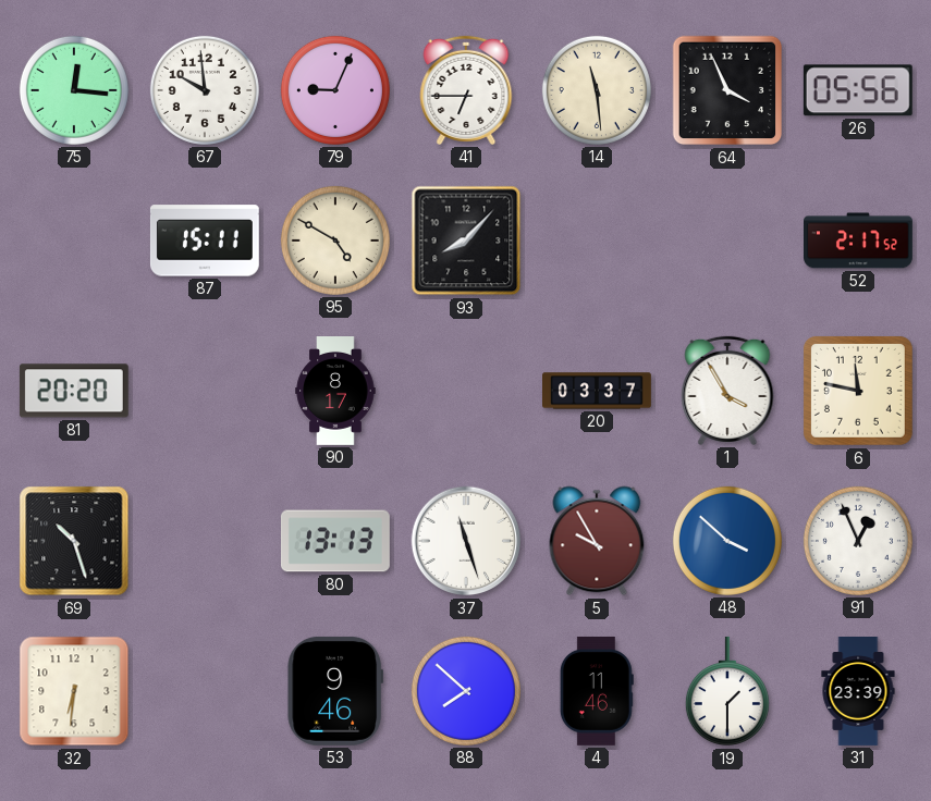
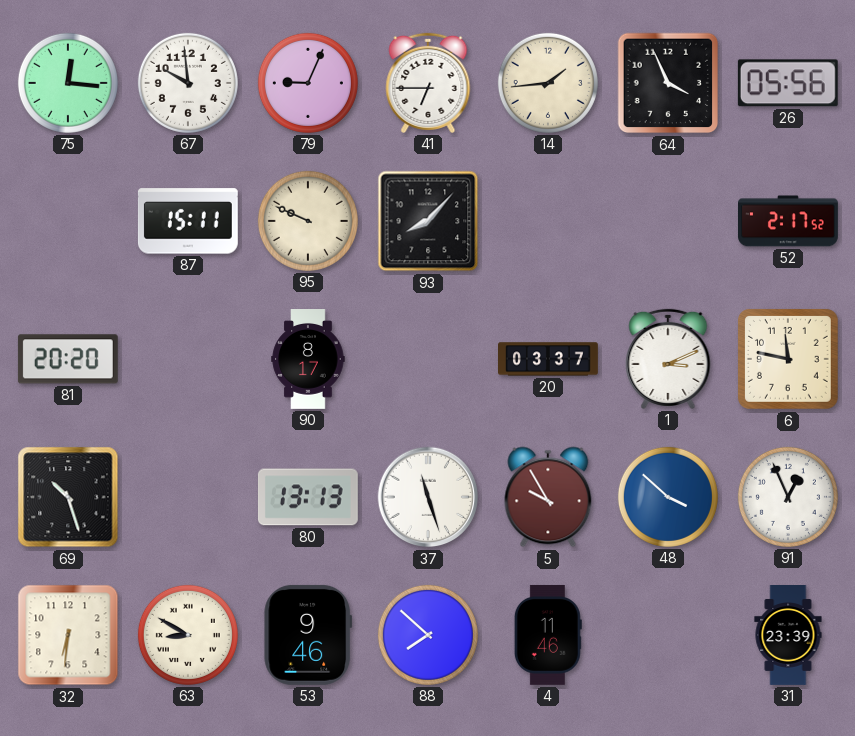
14: 11:29 -> 1:44
95: 4:50 -> 9:49
1: 3:55 -> 3:11
63: none -> 8:50
19: 1:30 -> none
